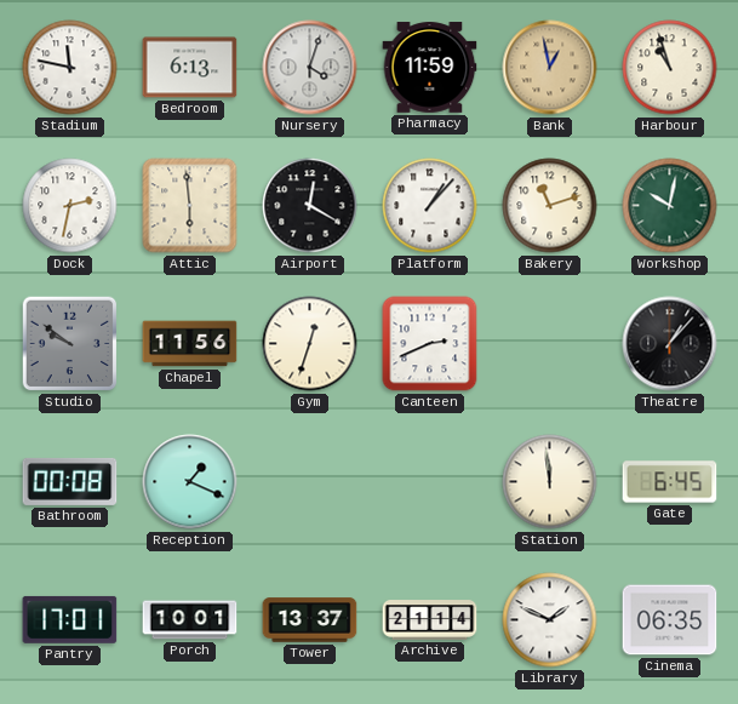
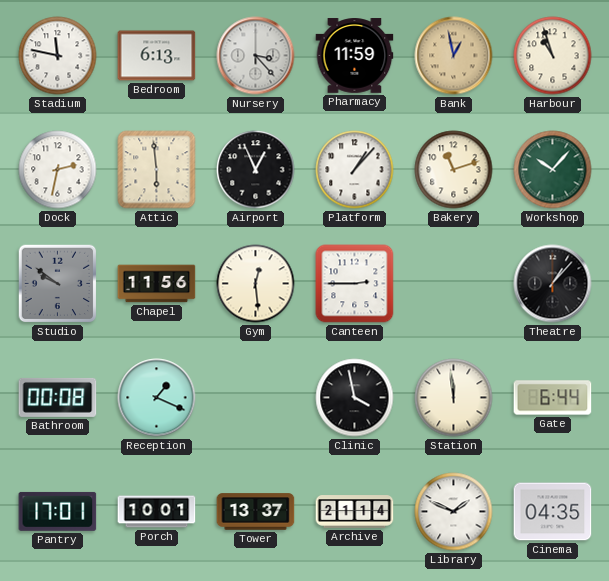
Nursery: 4:03 -> 3:23
Airport: 12:20 -> 12:56
Workshop: 10:02 -> 10:07
Gym: 12:33 -> 12:29
Canteen: 2:41 -> 2:45
Clinic: none -> 3:58
Gate: 6:45 -> 6:44
Cinema: 06:35 -> 04:35
